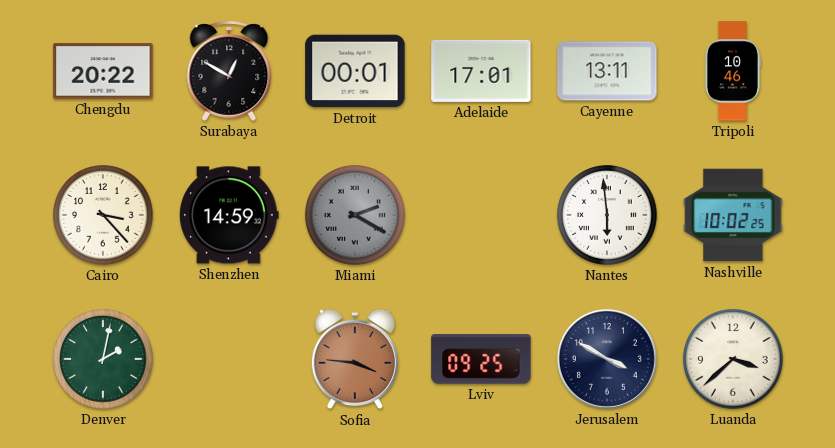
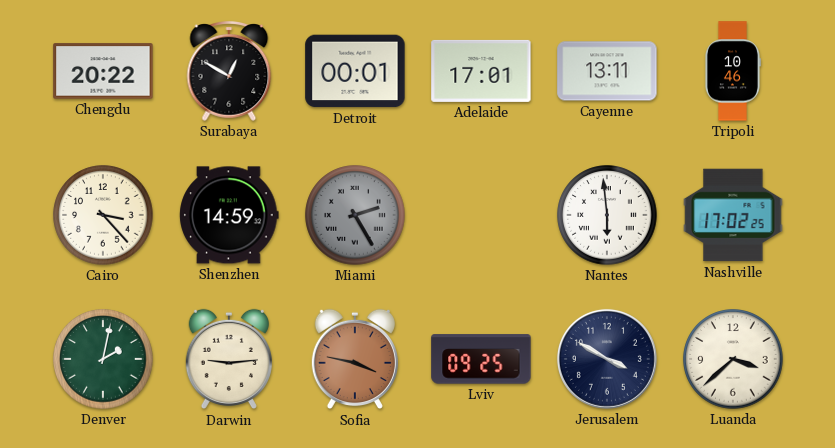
Miami: 2:20 -> 2:25
Nashville: 10:02 -> 17:02
Darwin: none -> 9:14
Sofia: 3:46 -> 3:47
